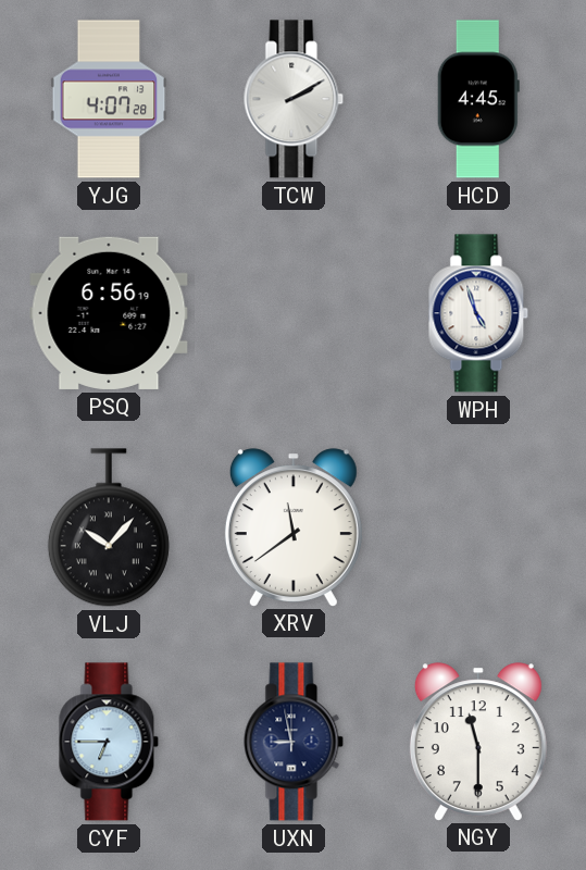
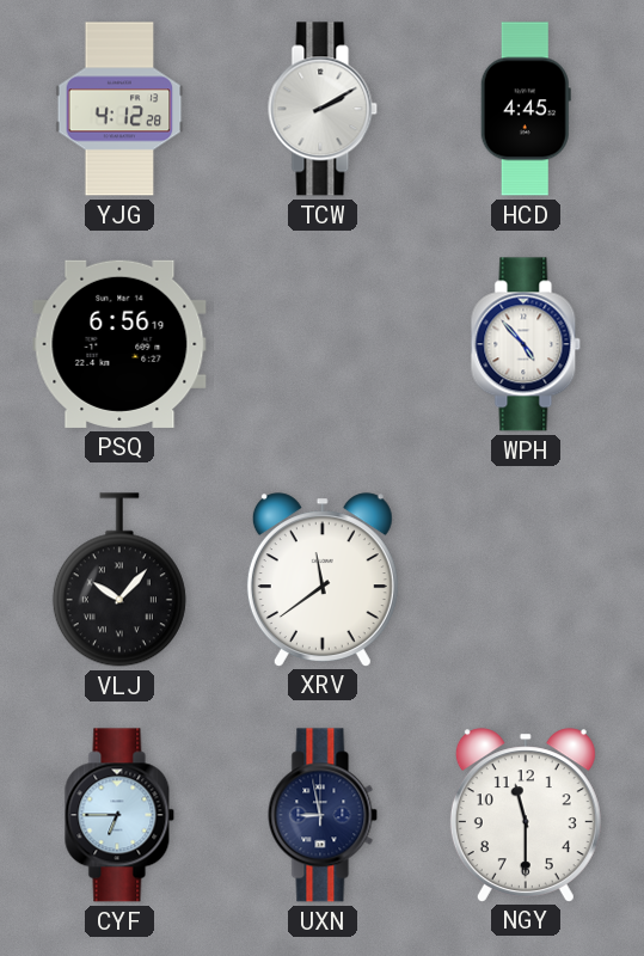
YJG: 4:07 -> 4:12
WPH: 4:57 -> 4:53
